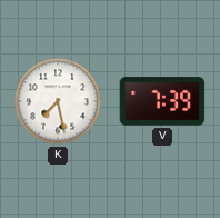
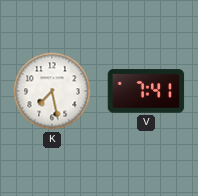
V: 7:39 -> 7:41
